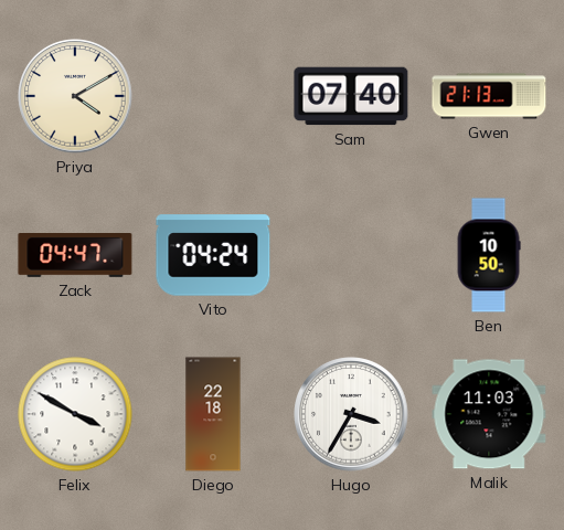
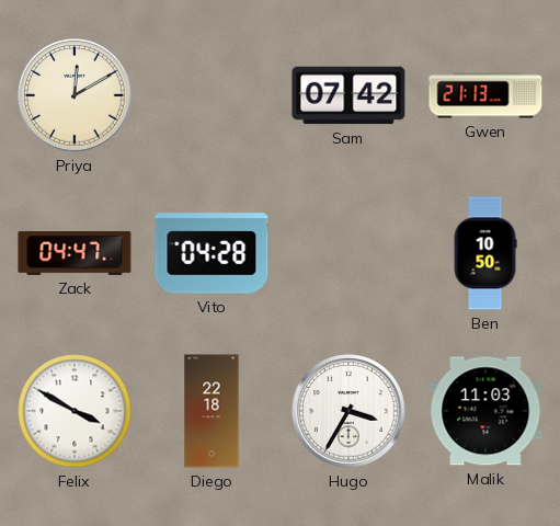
Priya: 4:10 -> 12:10
Sam: 07:40 -> 07:42
Vito: 04:24 -> 04:28
